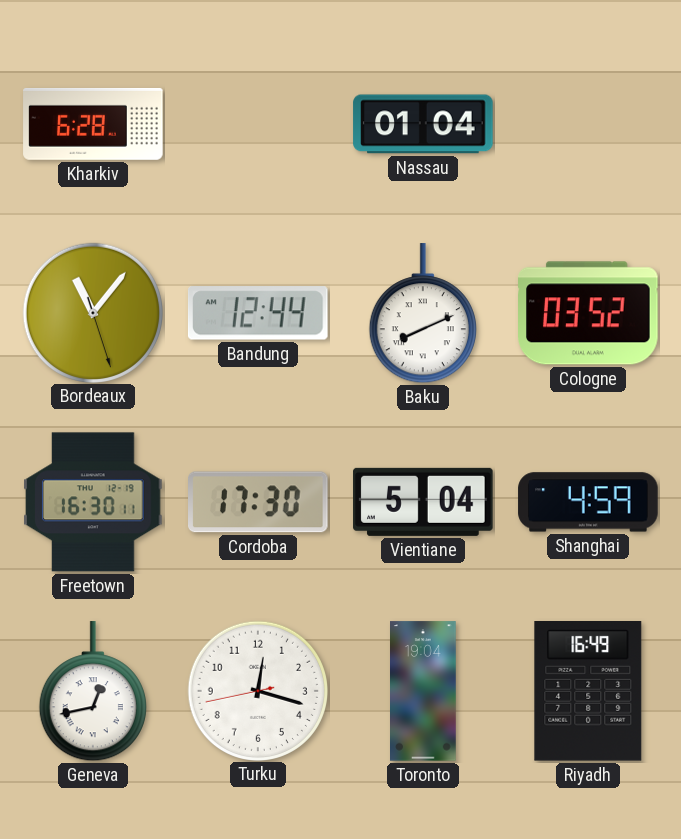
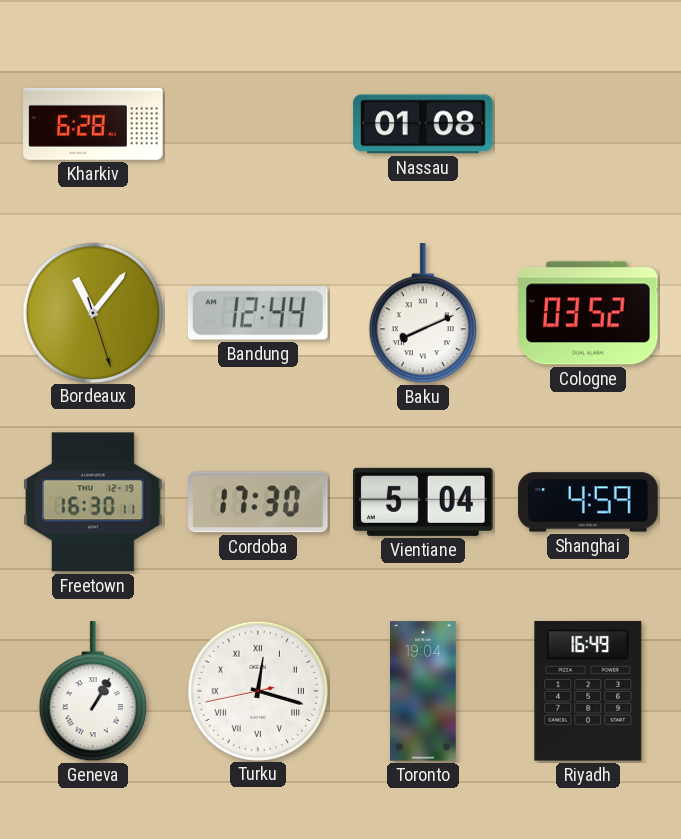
Nassau: 01:04 -> 01:08
Geneva: 12:43 -> 1:05
Turku numerals: Arabic -> Roman
